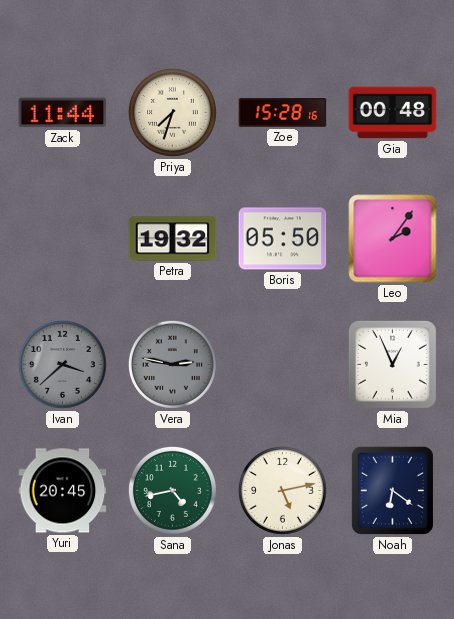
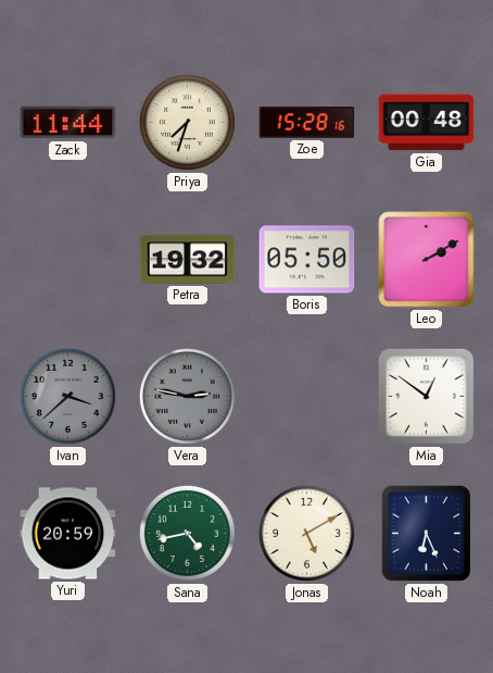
Leo: 2:06 -> 2:10
Mia: 12:56 -> 12:51
Yuri: 20:45 -> 20:59
Jonas: 5:13 -> 5:10
Noah: 6:21 -> 6:26
